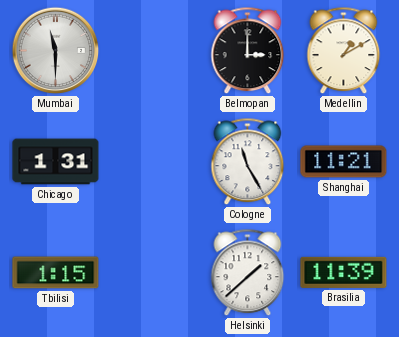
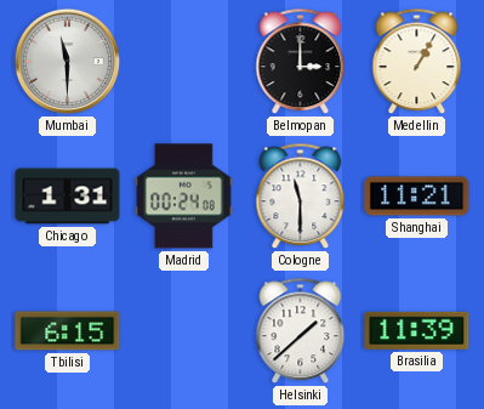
Medellin: 1:10 -> 1:05
Madrid: none -> 00:24
Cologne: 11:25 -> 11:30
Tbilisi: 1:15 -> 6:15
